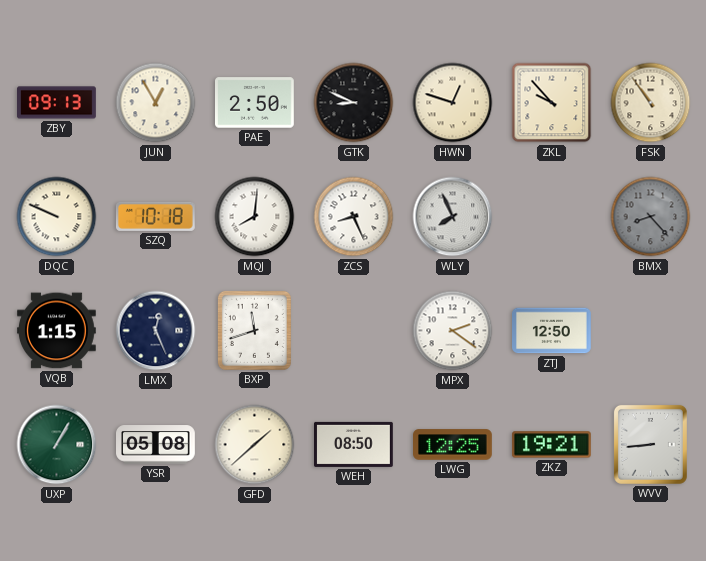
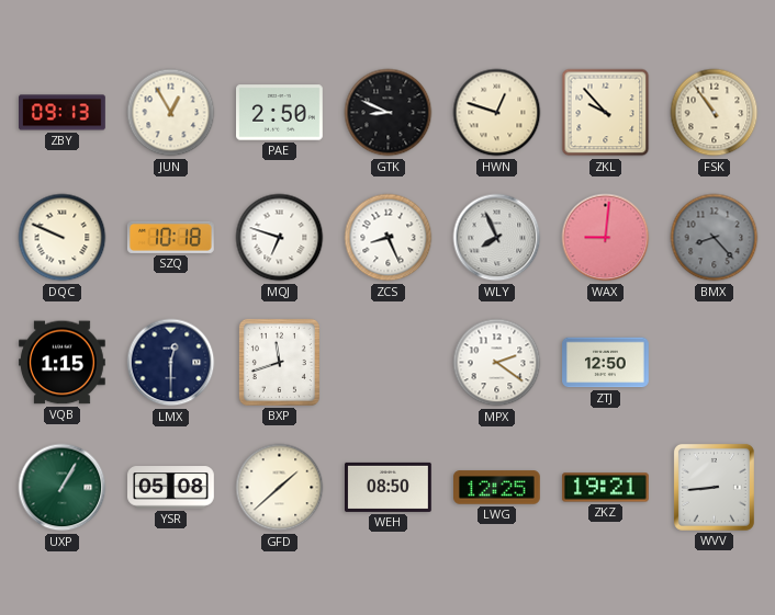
MQJ: 8:01 -> 6:48
WAX: none -> 9:01
LMX: 12:26 -> 12:30
